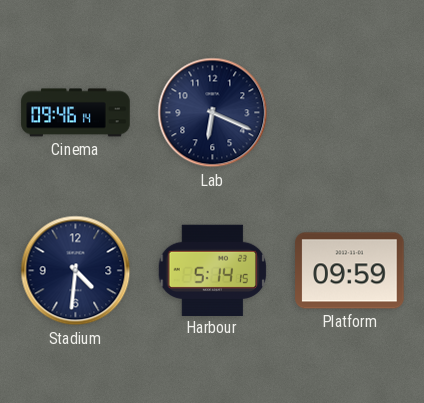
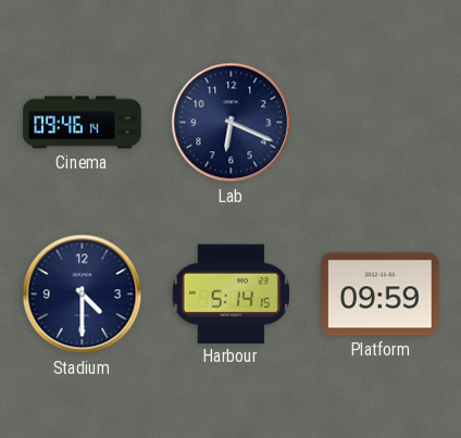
Stadium: 4:31 -> 4:30
